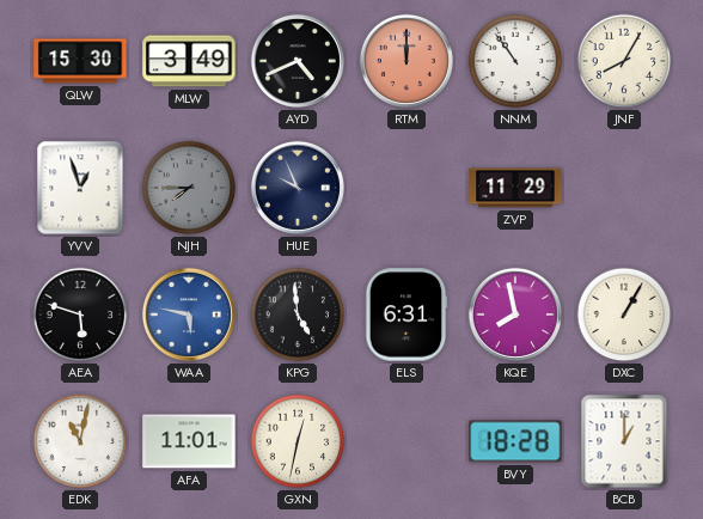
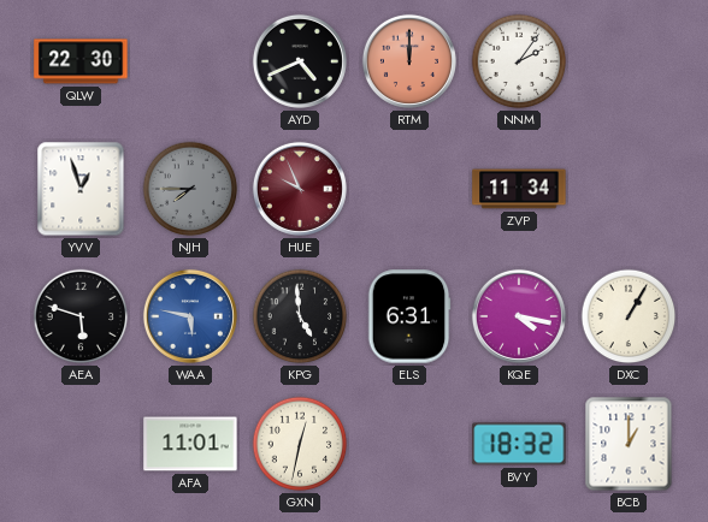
QLW: 15:30 -> 22:30
MLW: 3:49 -> none
NNM: 10:54 -> 2:06
JNF: 8:05 -> none
HUE dial: navy -> burgundy
ZVP: 11:29 -> 11:34
KQE: 7:58 -> 4:17
EDK: 11:02 -> none
BVY: 18:28 -> 18:32
